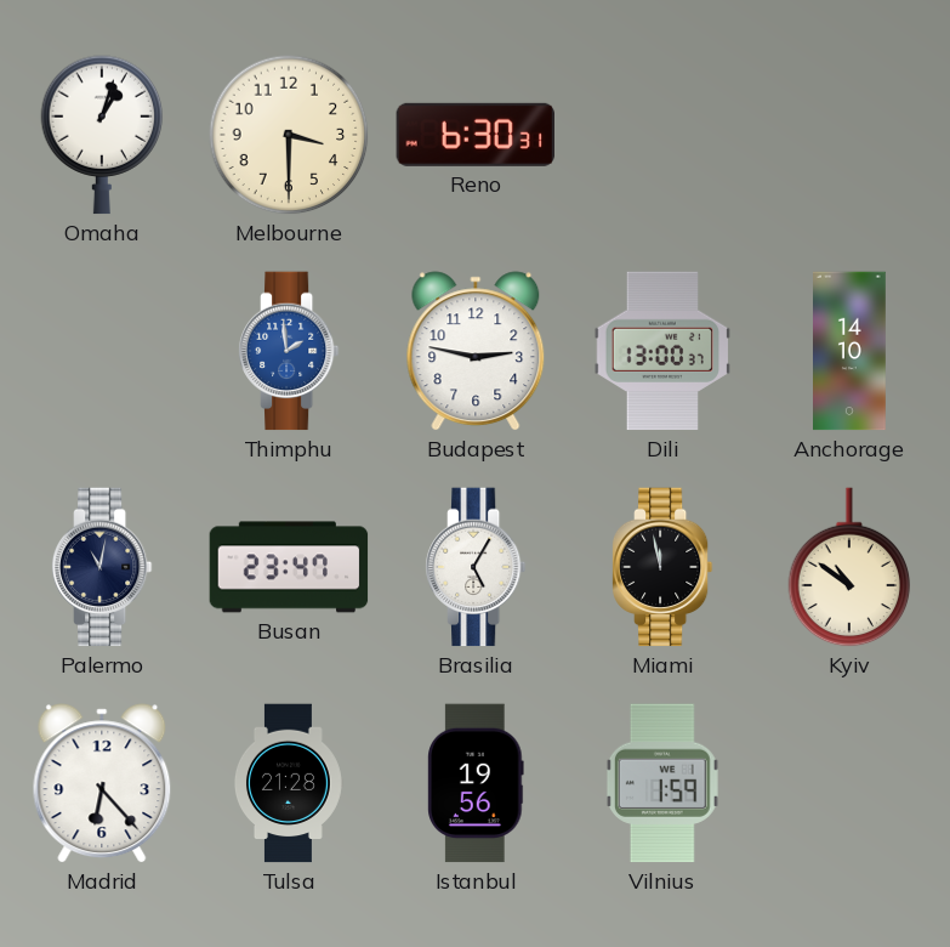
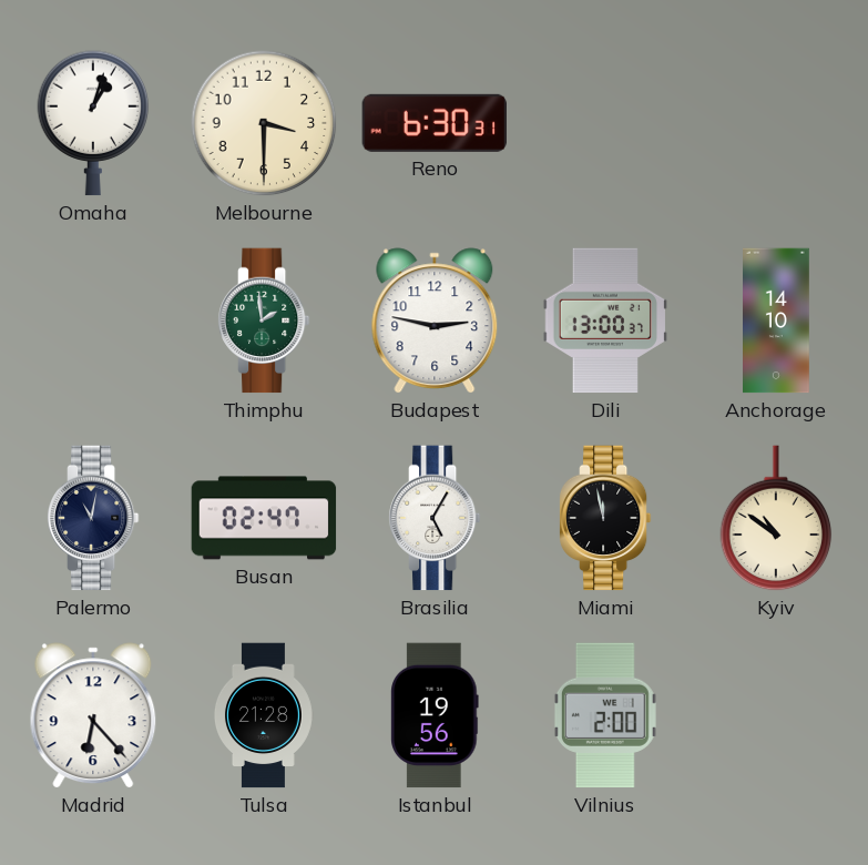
Thimphu dial: blue -> green
Busan: 23:47 -> 02:47
Vilnius: 1:59 -> 2:00
